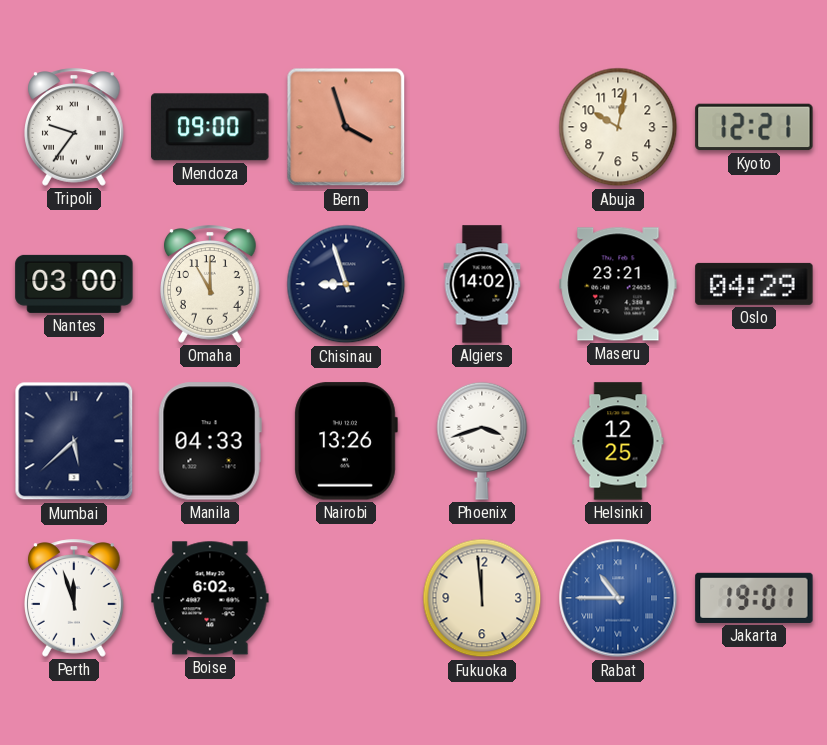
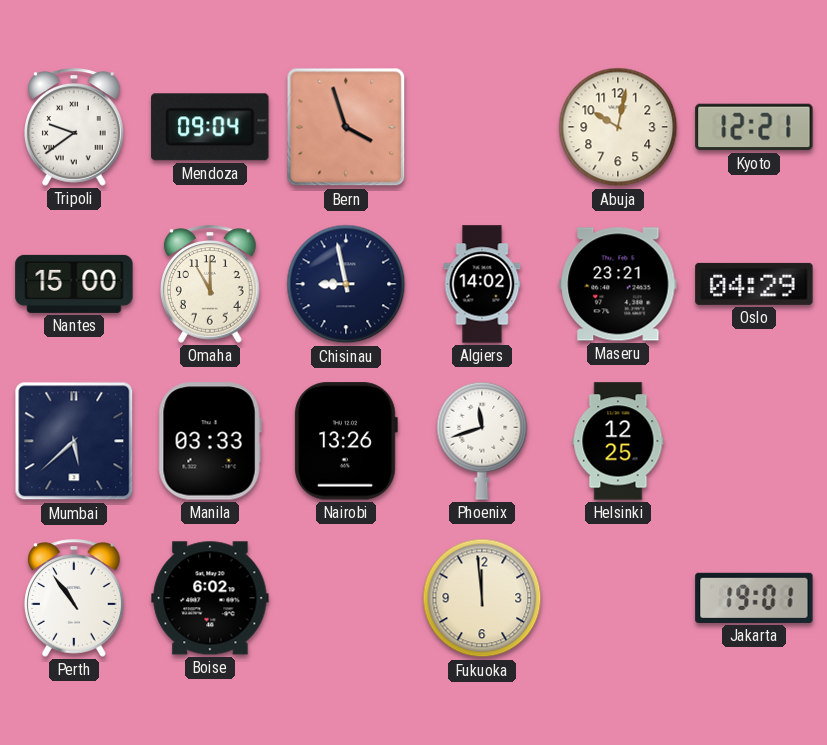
Tripoli: 9:36 -> 9:39
Mendoza: 09:00 -> 09:04
Nantes: 03:00 -> 15:00
Chisinau: 8:57 -> 8:58
Manila: 04:33 -> 03:33
Phoenix: 3:42 -> 11:42
Perth: 11:57 -> 10:54
Rabat: 10:45 -> none
